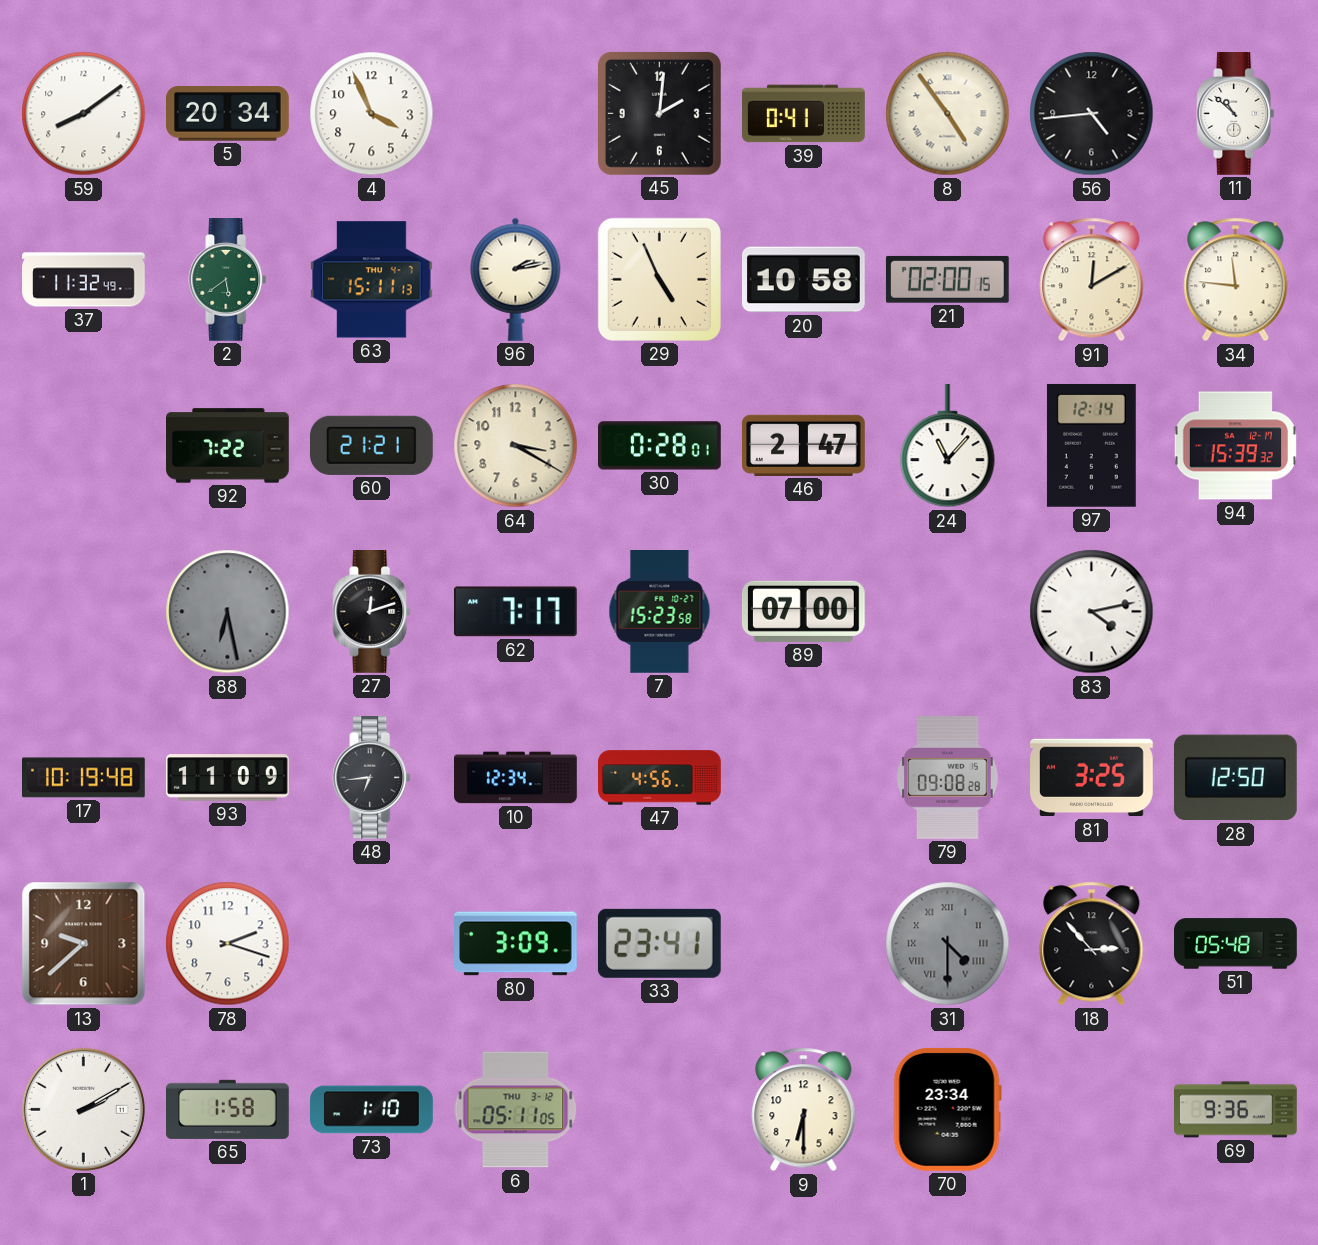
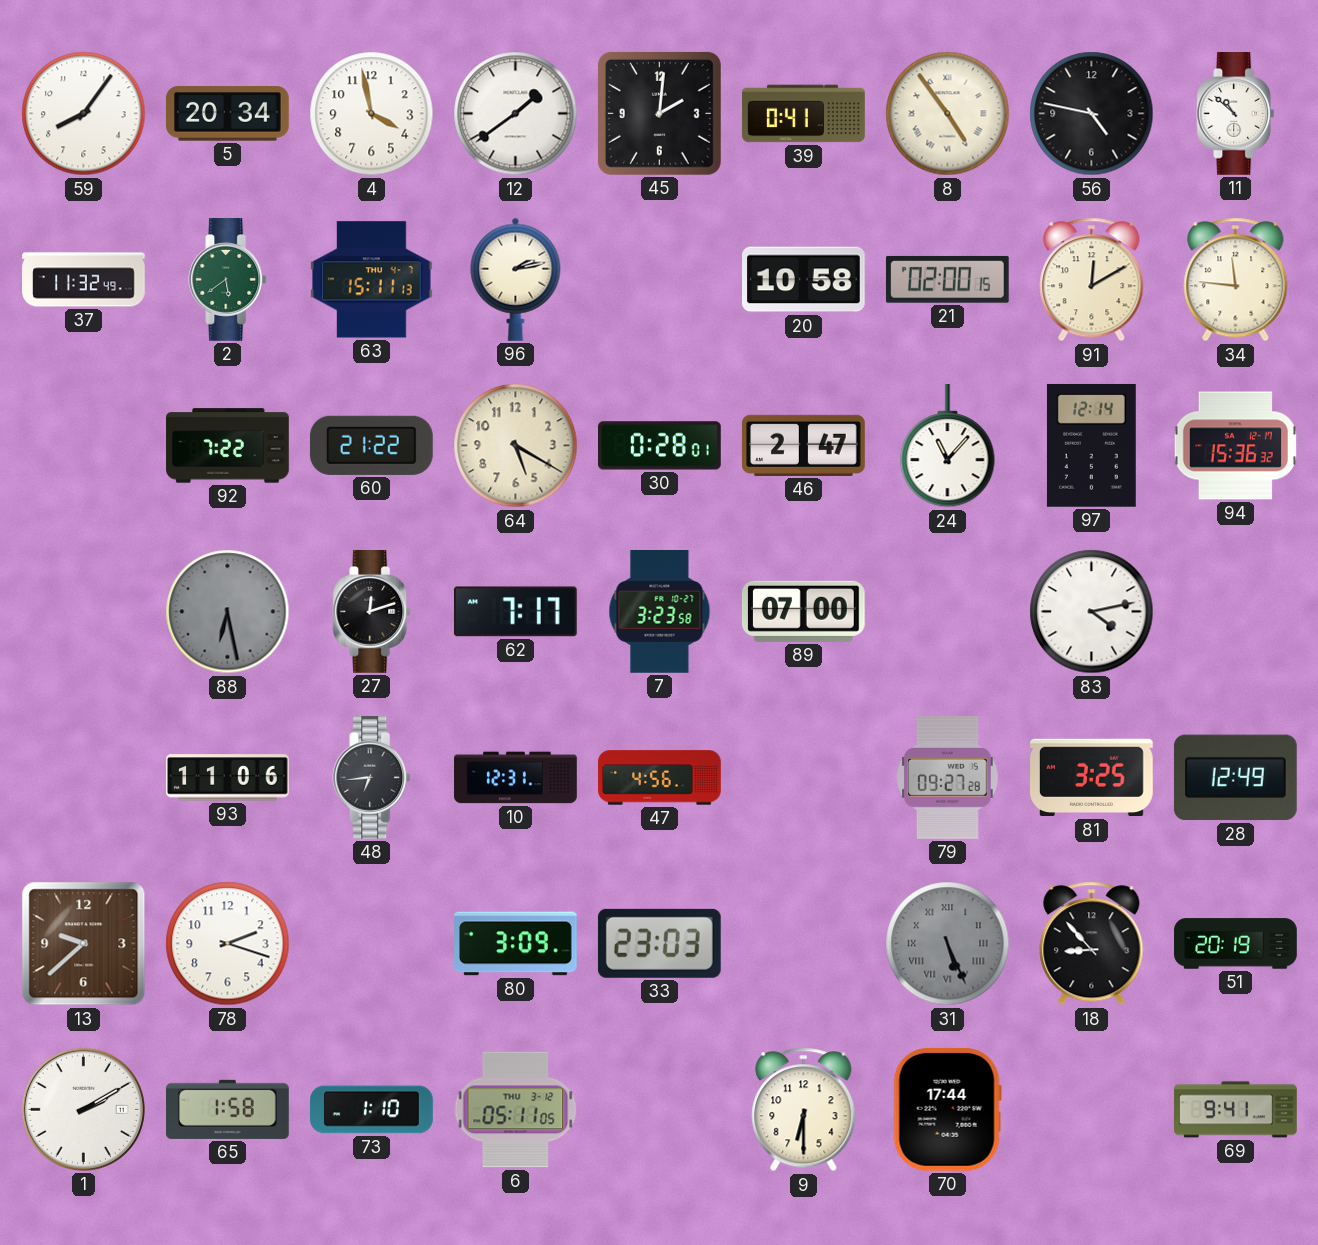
59: 8:09 -> 8:06
4: 3:56 -> 3:58
12: none -> 1:39
56: 4:44 -> 4:47
29: 4:56 -> none
60: 21:21 -> 21:22
64: 3:20 -> 5:20
94: 15:39 -> 15:36
7: 15:23 -> 3:23
17: 10:19 -> none
93: 11:09 -> 11:06
10: 12:34 -> 12:31
79: 09:08 -> 09:27
28: 12:50 -> 12:49
33: 23:41 -> 23:03
31: 4:30 -> 5:26
18: 2:53 -> 8:53
51: 05:48 -> 20:19
70: 23:34 -> 17:44
69: 9:36 -> 9:41
